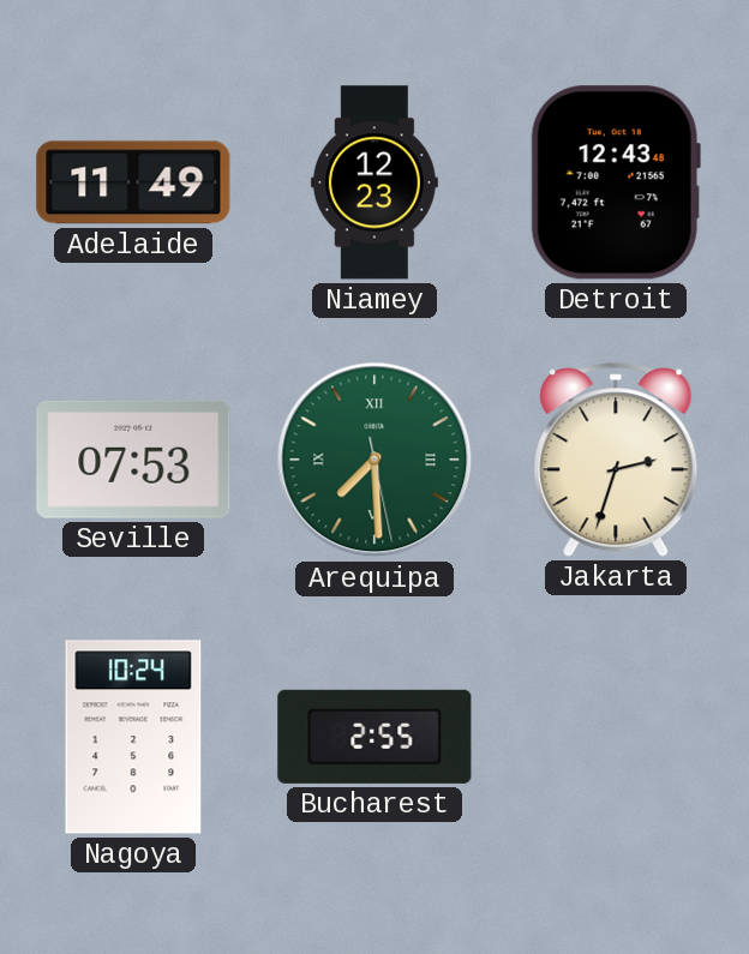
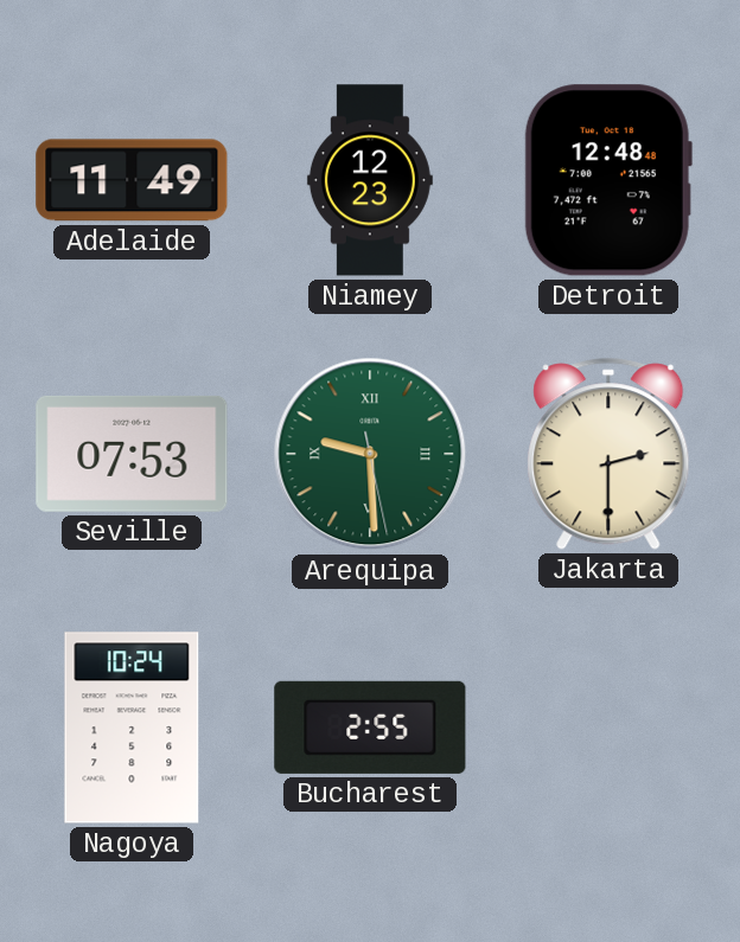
Detroit: 12:43 -> 12:48
Arequipa: 7:29 -> 9:29
Jakarta: 2:33 -> 2:30
